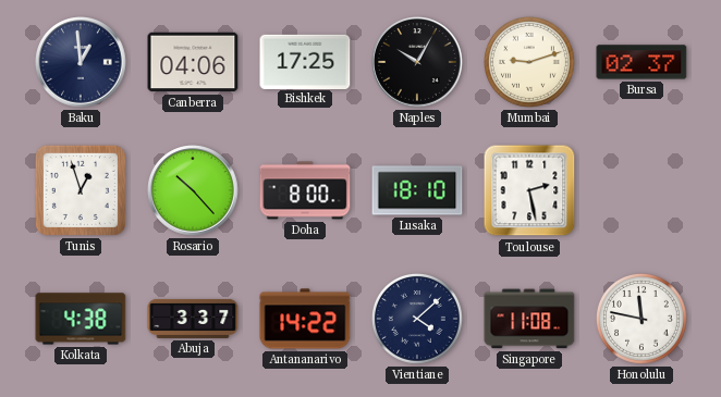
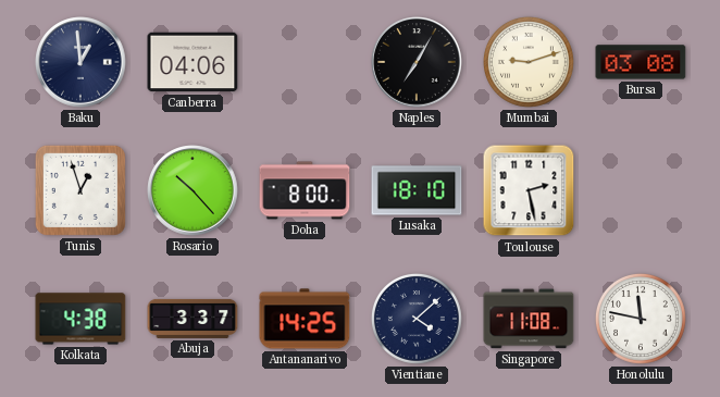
Bishkek: 17:25 -> none
Naples: 10:05 -> 7:05
Bursa: 02:37 -> 03:08
Antananarivo: 14:22 -> 14:25
